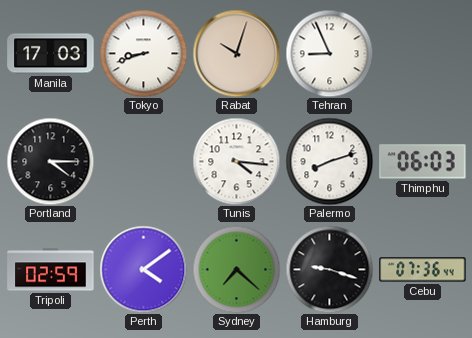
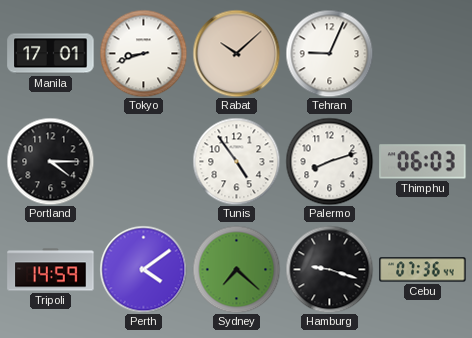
Manila: 17:03 -> 17:01
Rabat: 10:03 -> 10:08
Tehran: 8:56 -> 9:04
Tunis: 4:16 -> 4:54
Tripoli: 02:59 -> 14:59
